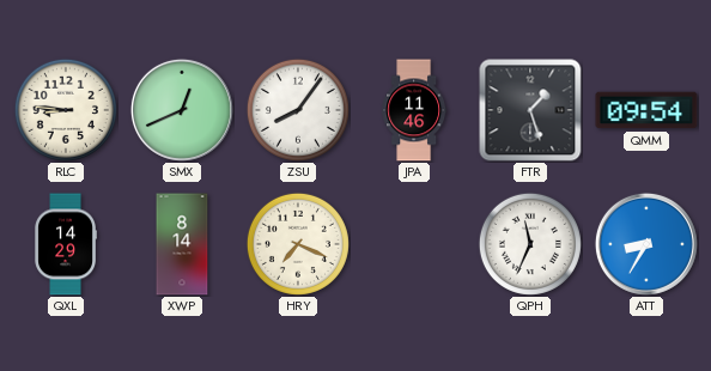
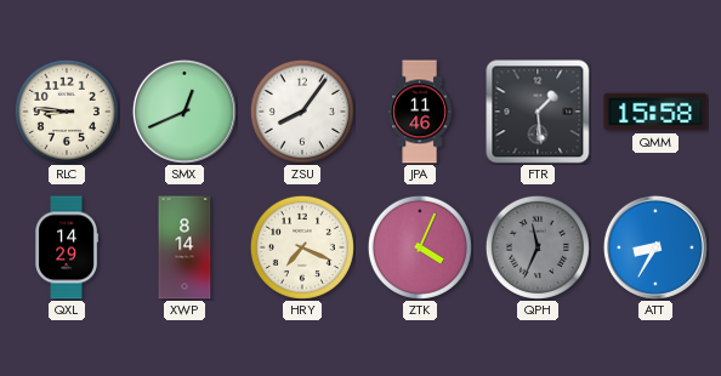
FTR: 1:27 -> 1:29
QMM: 09:54 -> 15:58
ZTK: none -> 4:04
QPH dial: white -> grey
